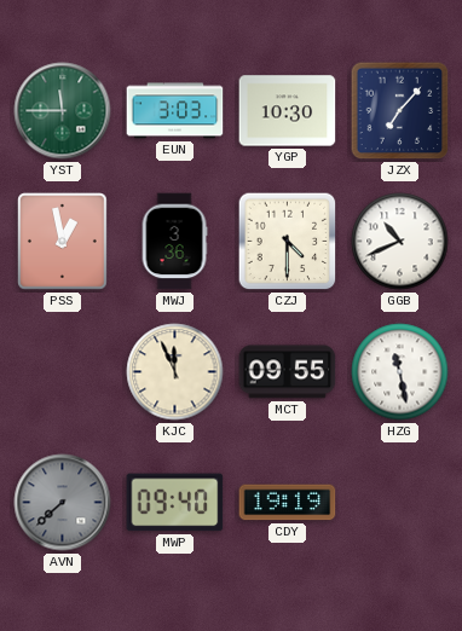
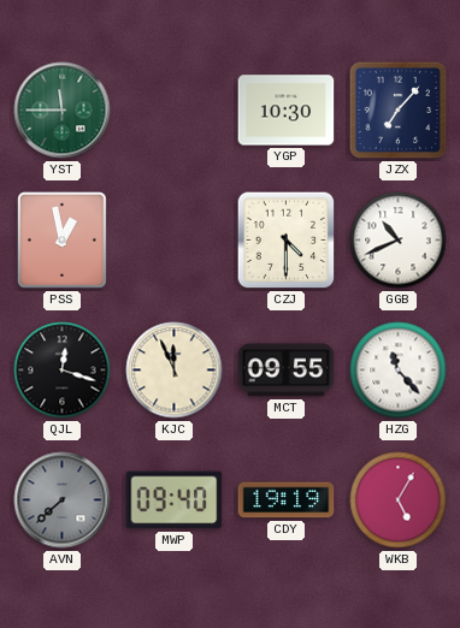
EUN: 3:03 -> none
MWJ: 3:36 -> none
QJL: none -> 12:18
HZG: 11:28 -> 11:23
WKB: none -> 5:05
